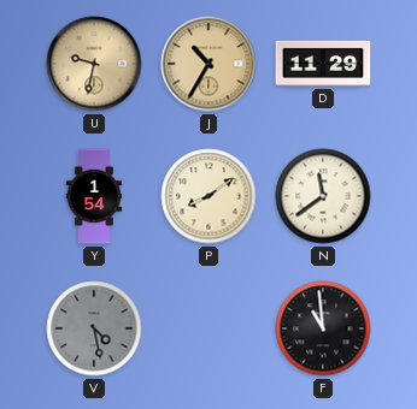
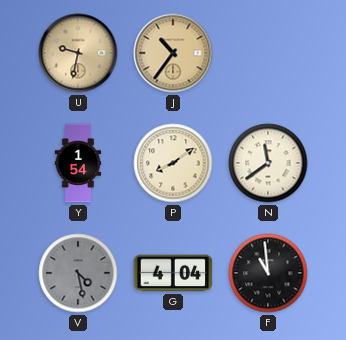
J: 10:35 -> 10:36
D: 11:29 -> none
G: none -> 4:04
